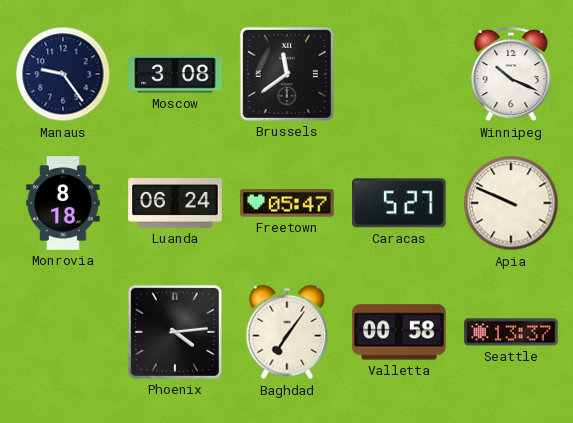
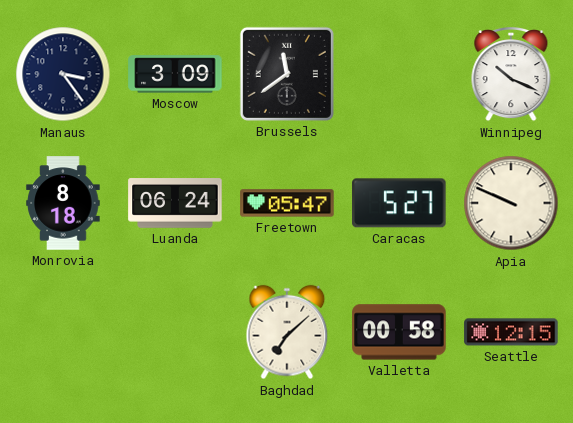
Manaus: 9:24 -> 3:24
Moscow: 3:08 -> 3:09
Phoenix: 4:14 -> none
Baghdad: 7:06 -> 7:08
Seattle: 13:37 -> 12:15
